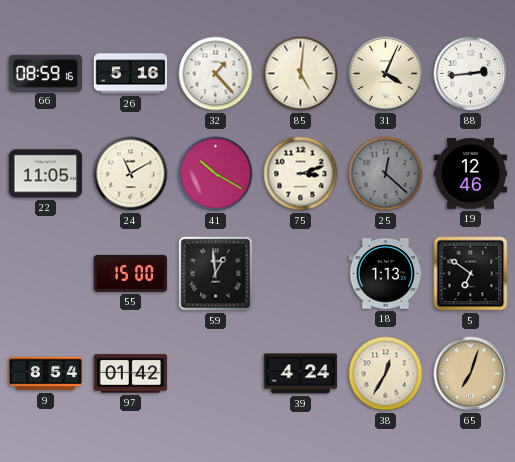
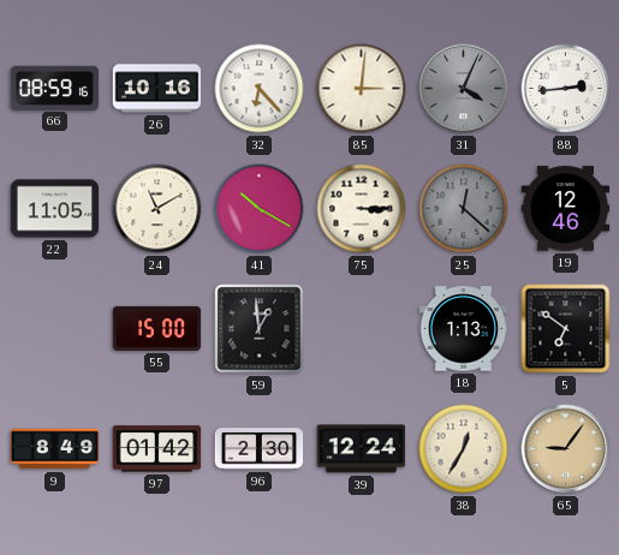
26: 5:16 -> 10:16
32: 1:23 -> 6:23
85: 5:01 -> 3:01
31 dial: cream -> grey
75: 3:12 -> 3:15
9: 8:54 -> 8:49
96: none -> 2:30
39: 4:24 -> 12:24
65: 7:03 -> 9:06
